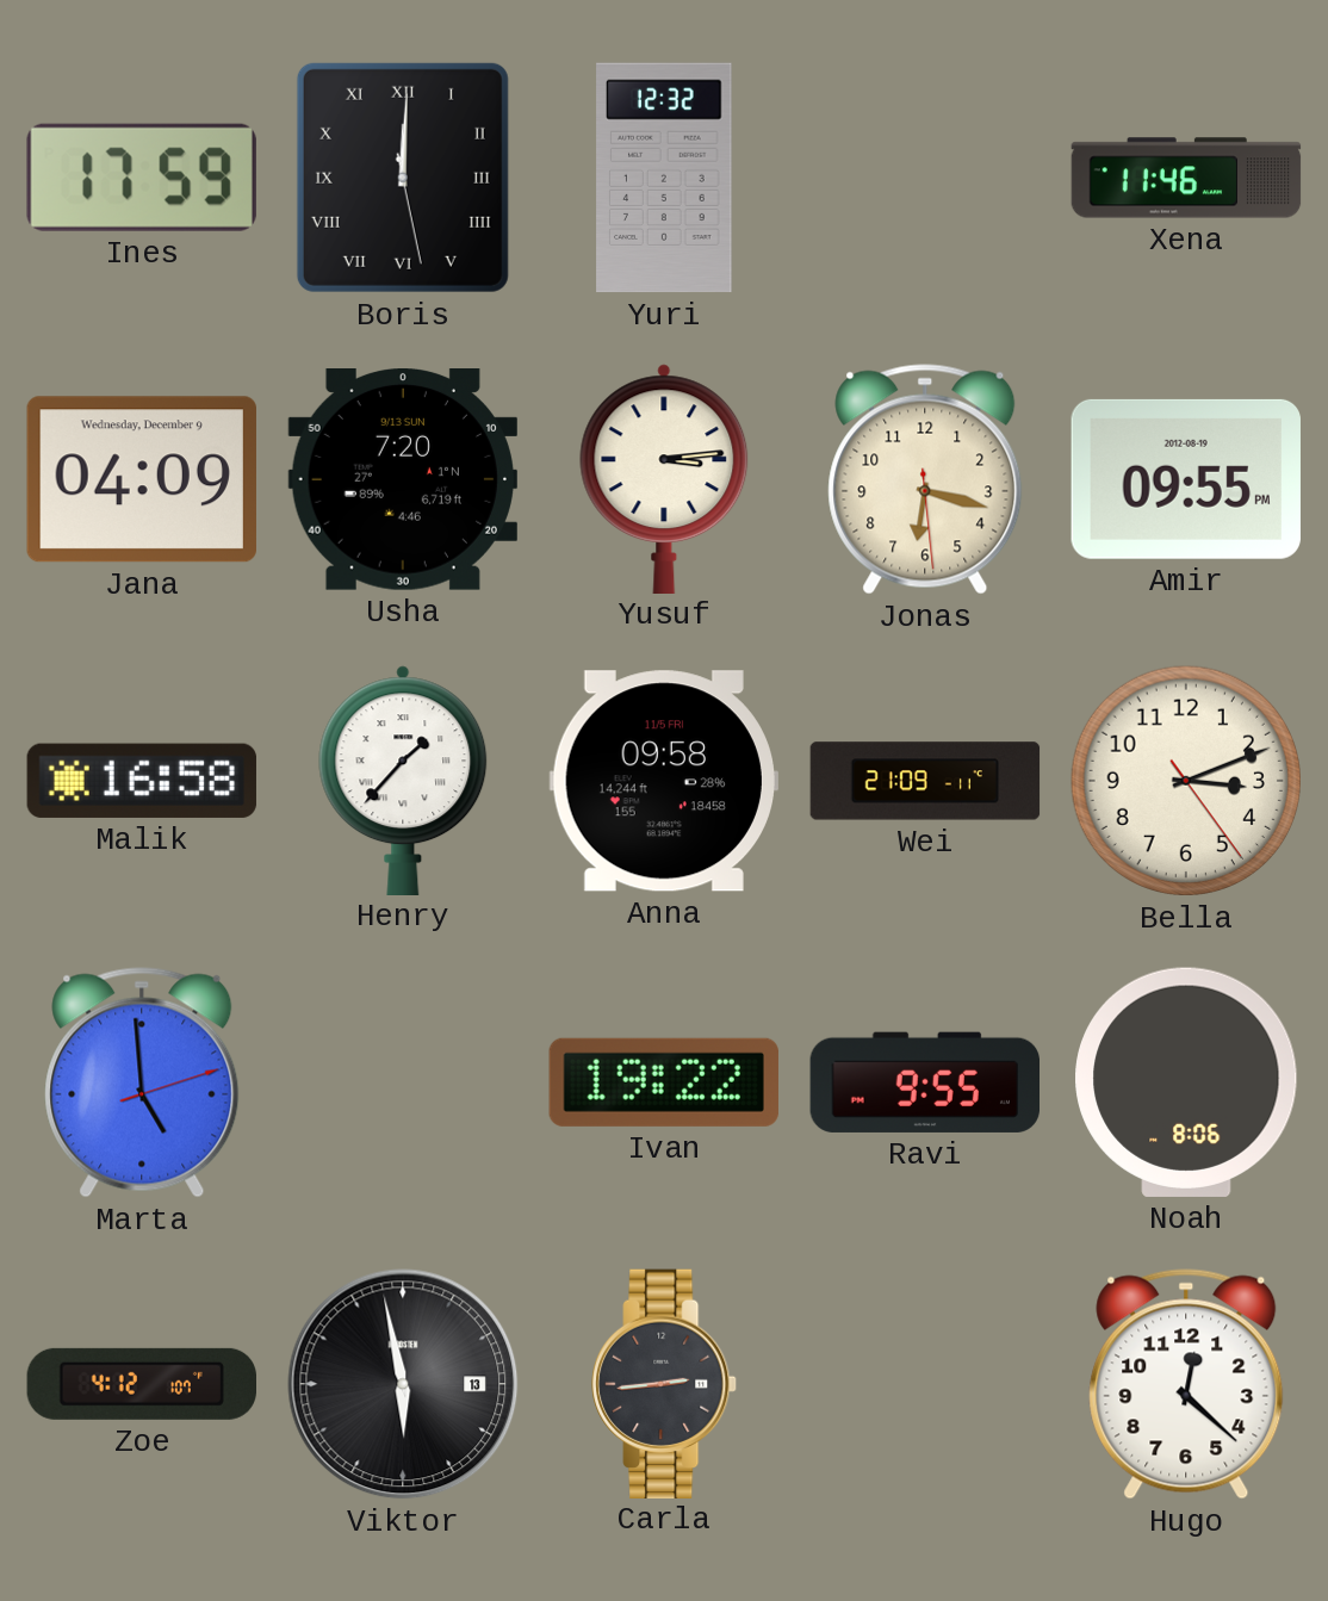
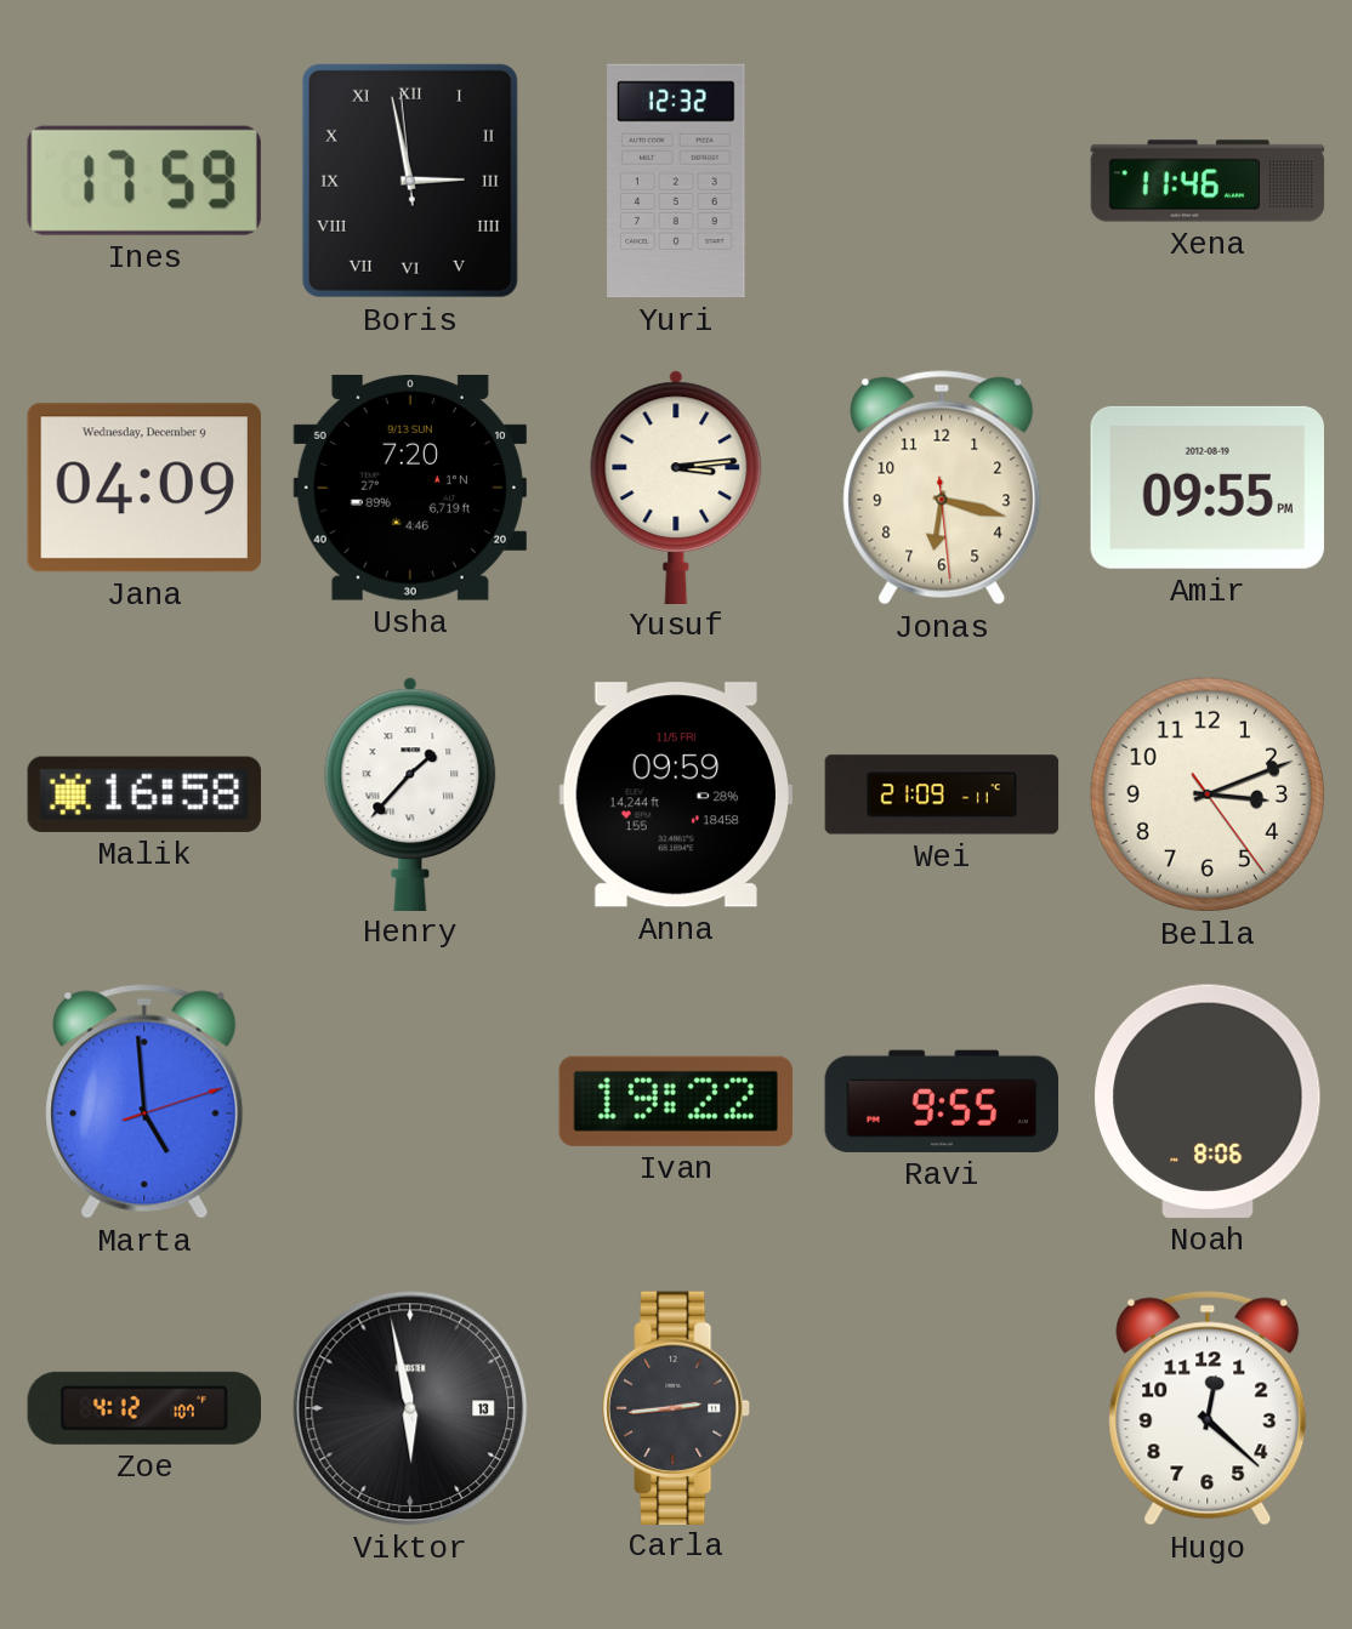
Boris: 12:00 -> 2:57
Anna: 09:58 -> 09:59
